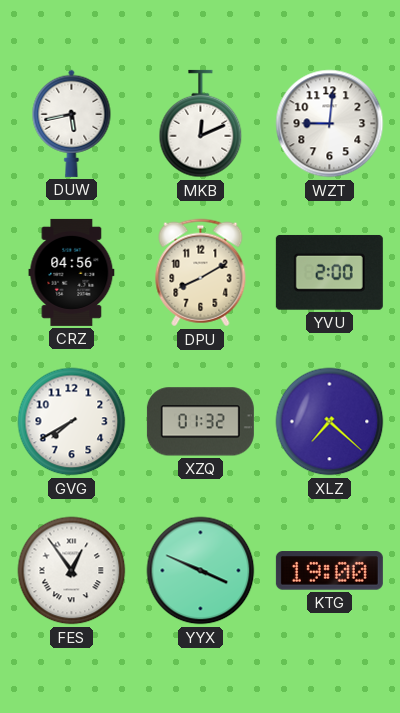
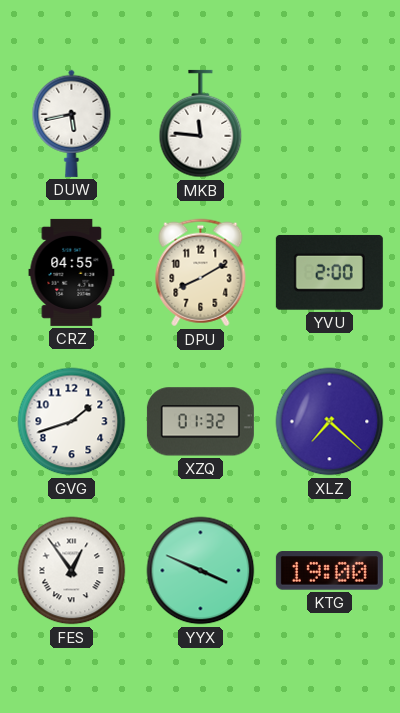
MKB: 12:11 -> 11:46
WZT: 9:01 -> none
CRZ: 04:56 -> 04:55
GVG: 7:40 -> 1:42
